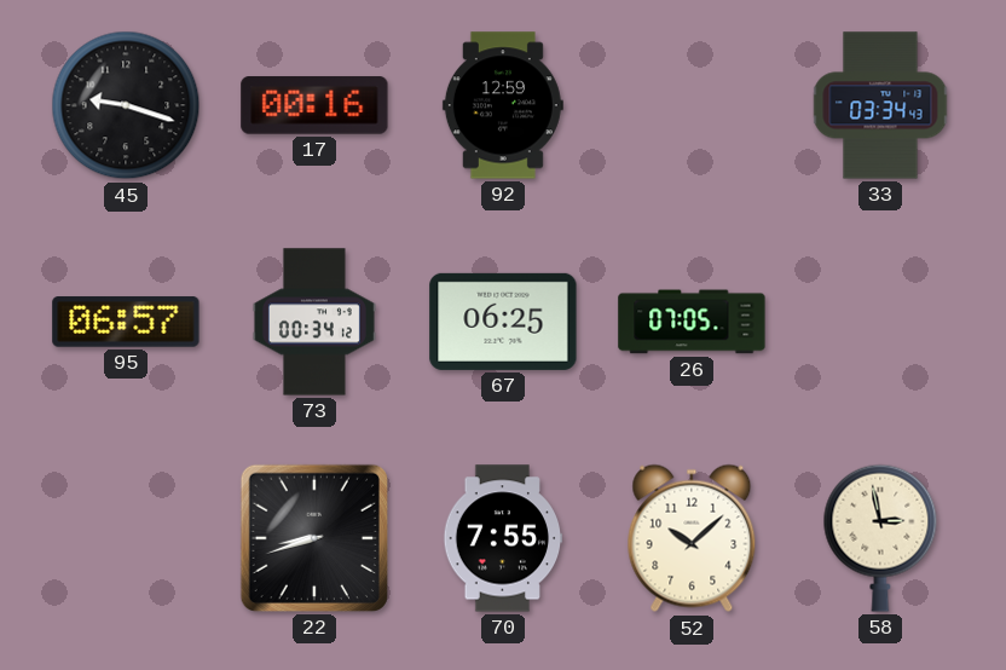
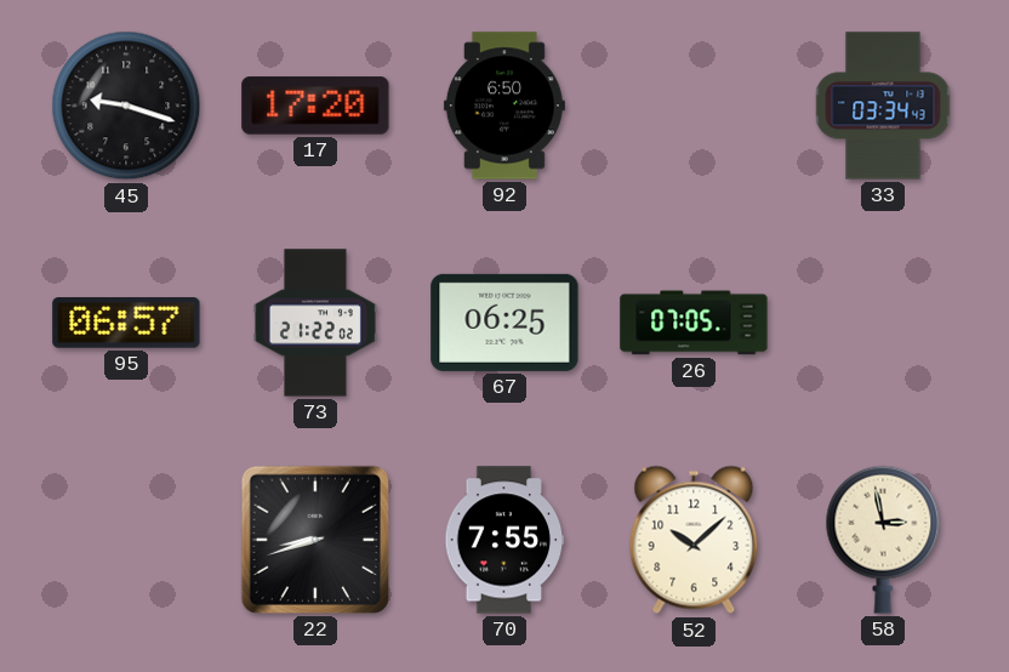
17: 00:16 -> 17:20
92: 12:59 -> 6:50
73: 00:34 -> 21:22
